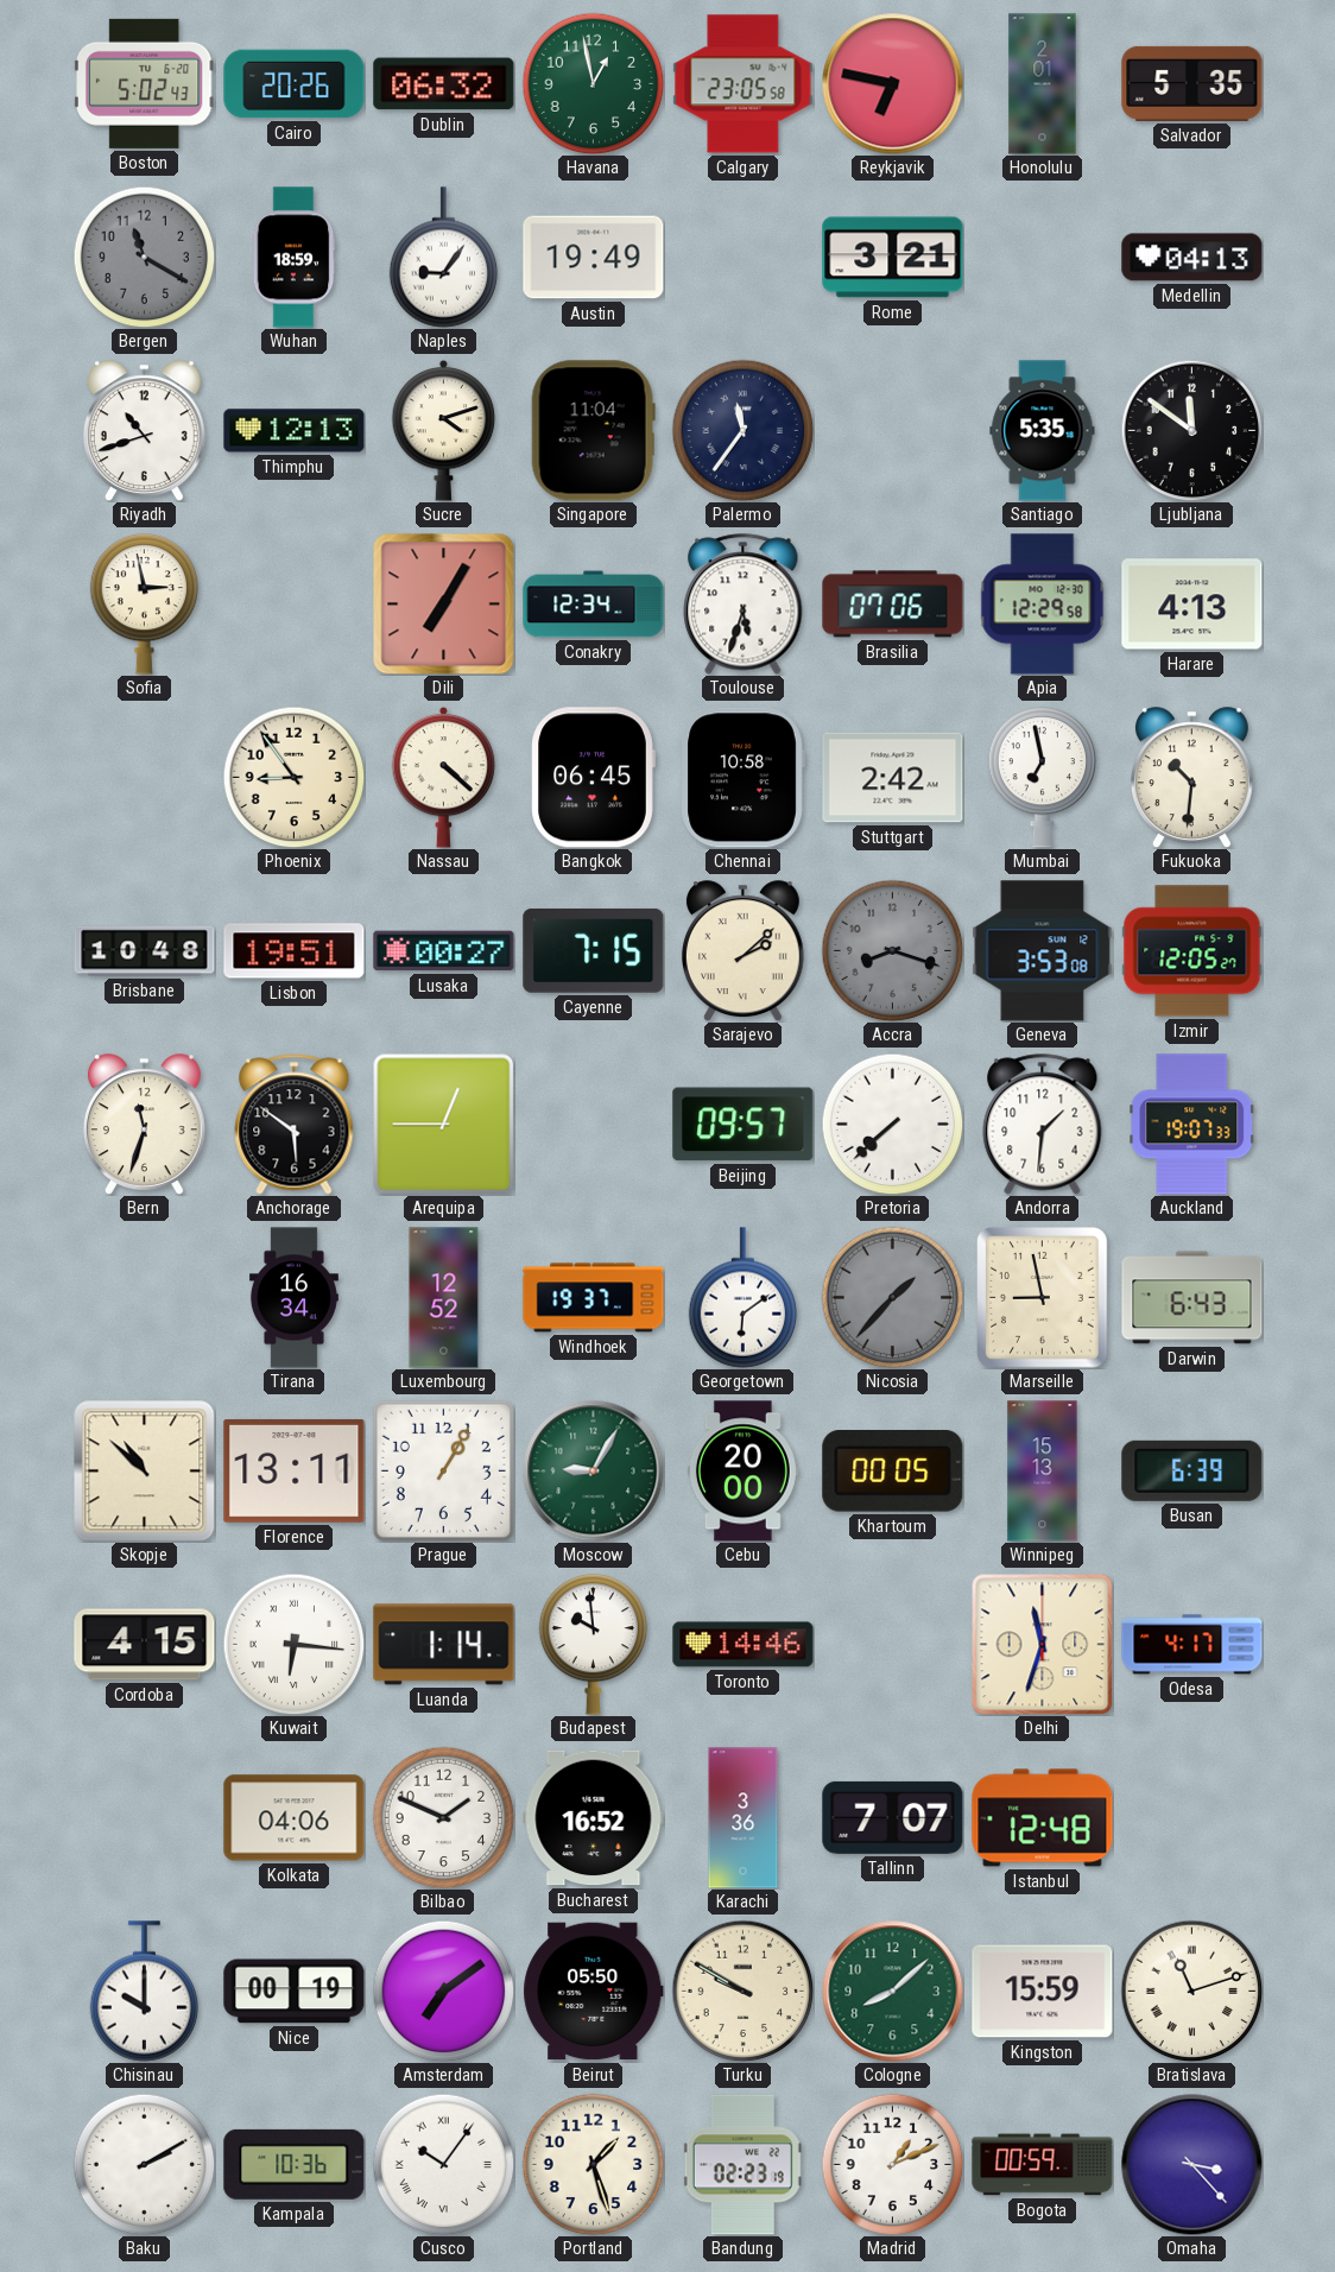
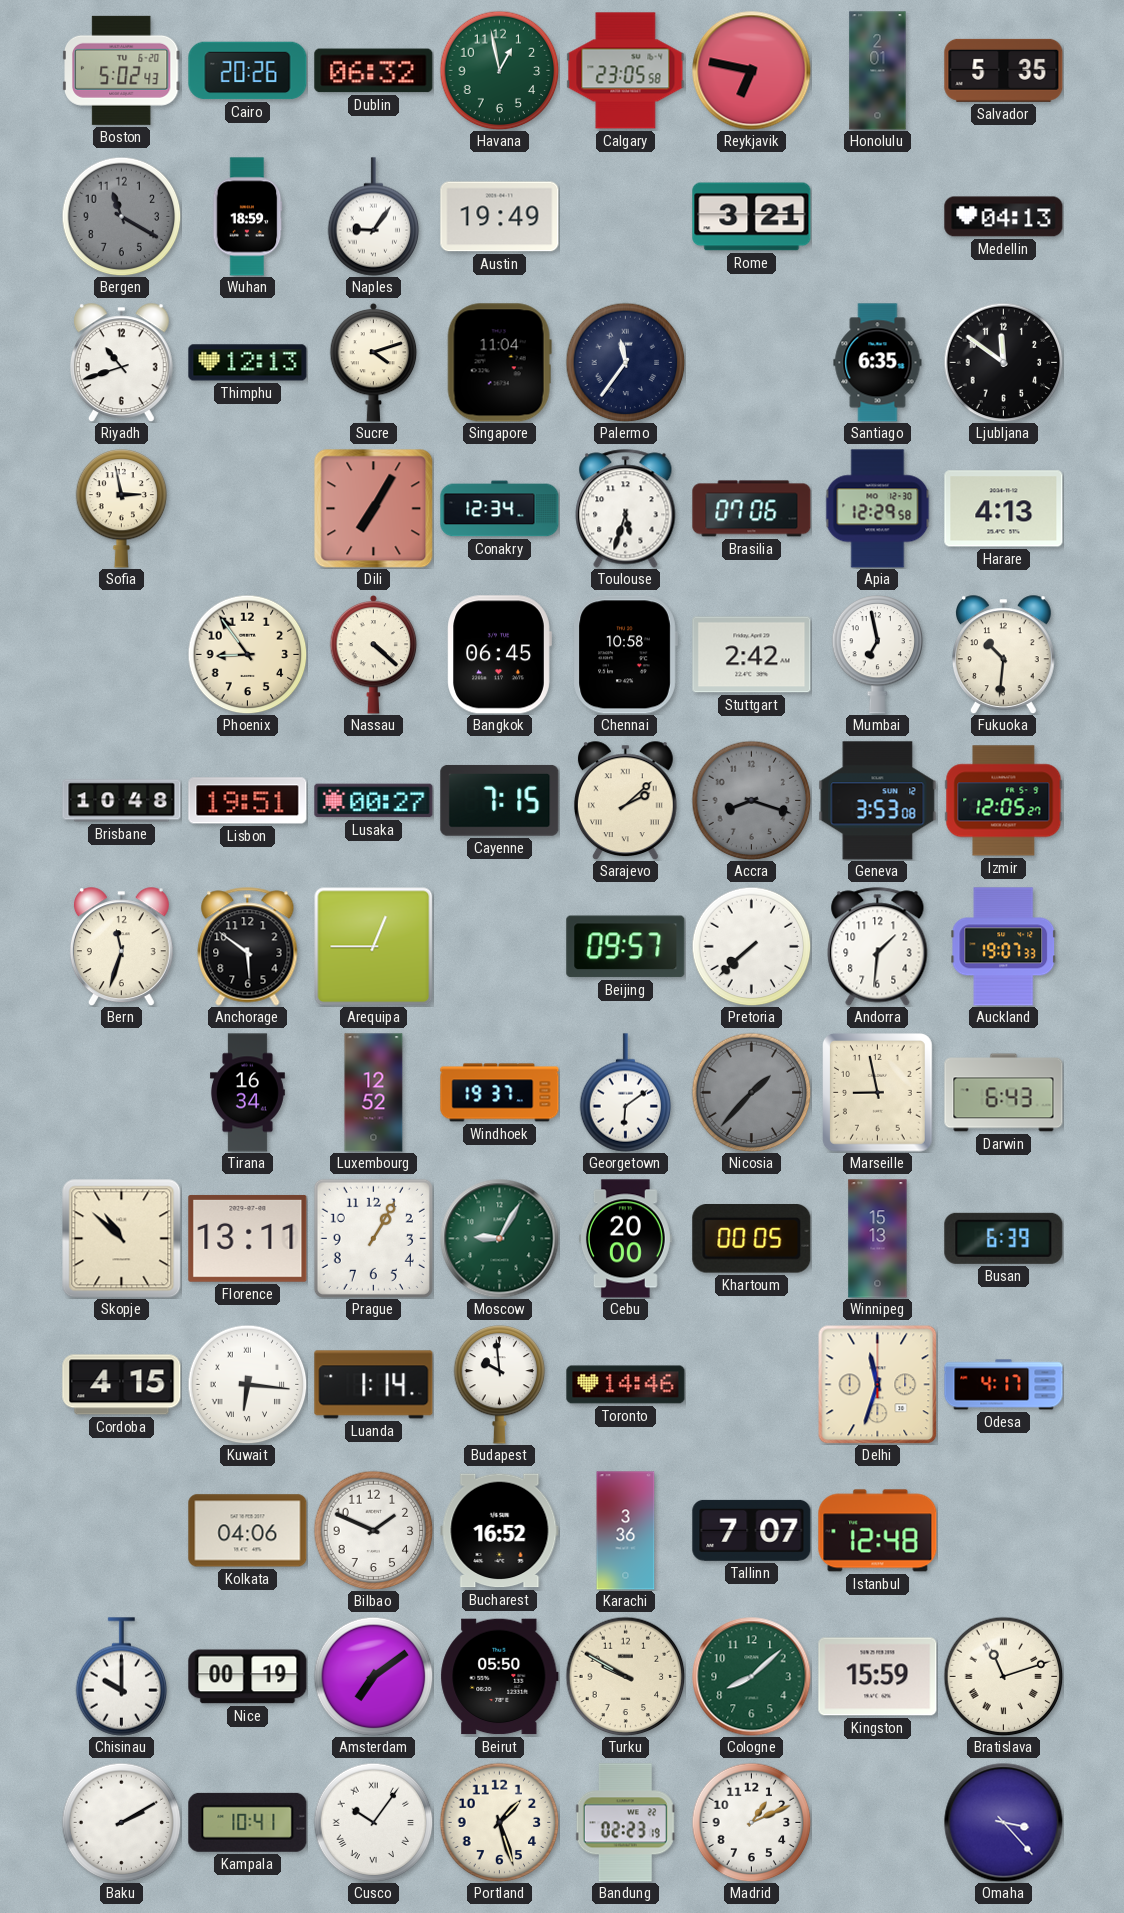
Santiago: 5:35 -> 6:35
Kampala: 10:36 -> 10:41
Bogota: 00:59 -> none
